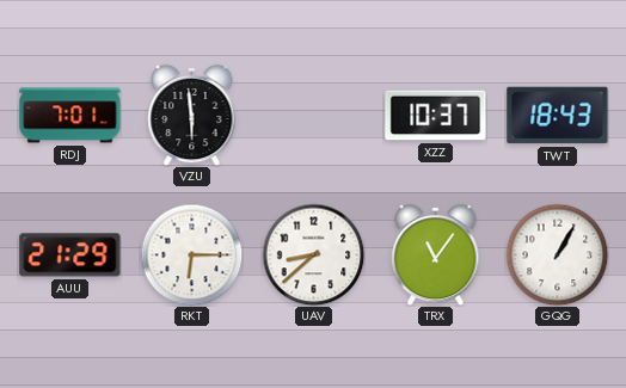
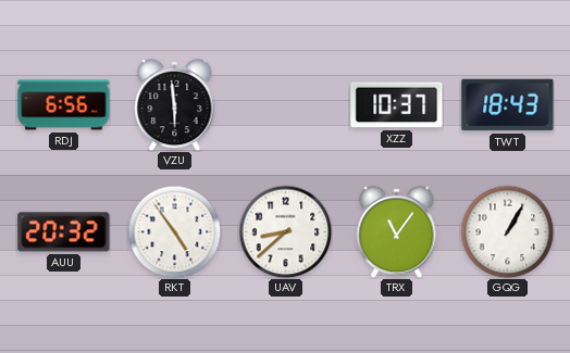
RDJ: 7:01 -> 6:56
AUU: 21:29 -> 20:32
RKT: 6:15 -> 4:54
